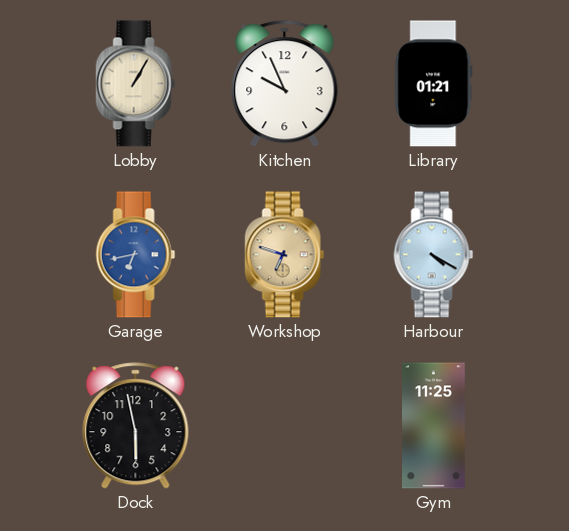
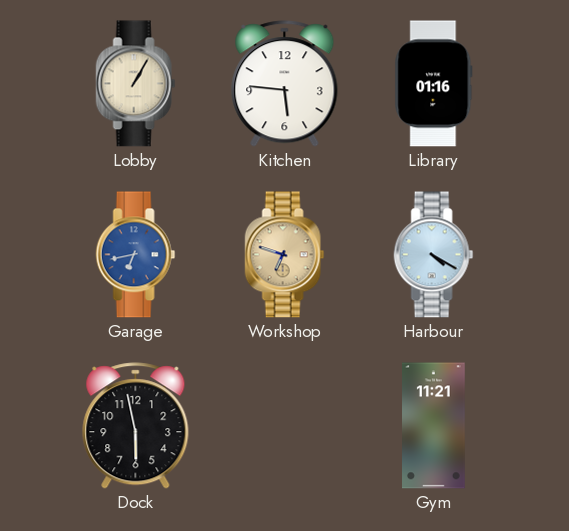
Kitchen: 9:56 -> 5:46
Library: 01:21 -> 01:16
Gym: 11:25 -> 11:21
